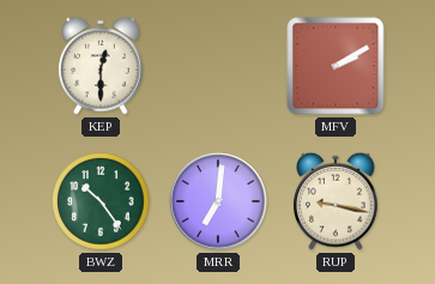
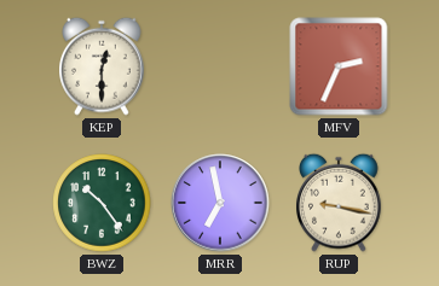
MFV: 2:10 -> 2:34
MRR: 7:01 -> 6:58
